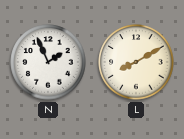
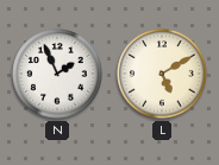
L: 8:10 -> 5:10
